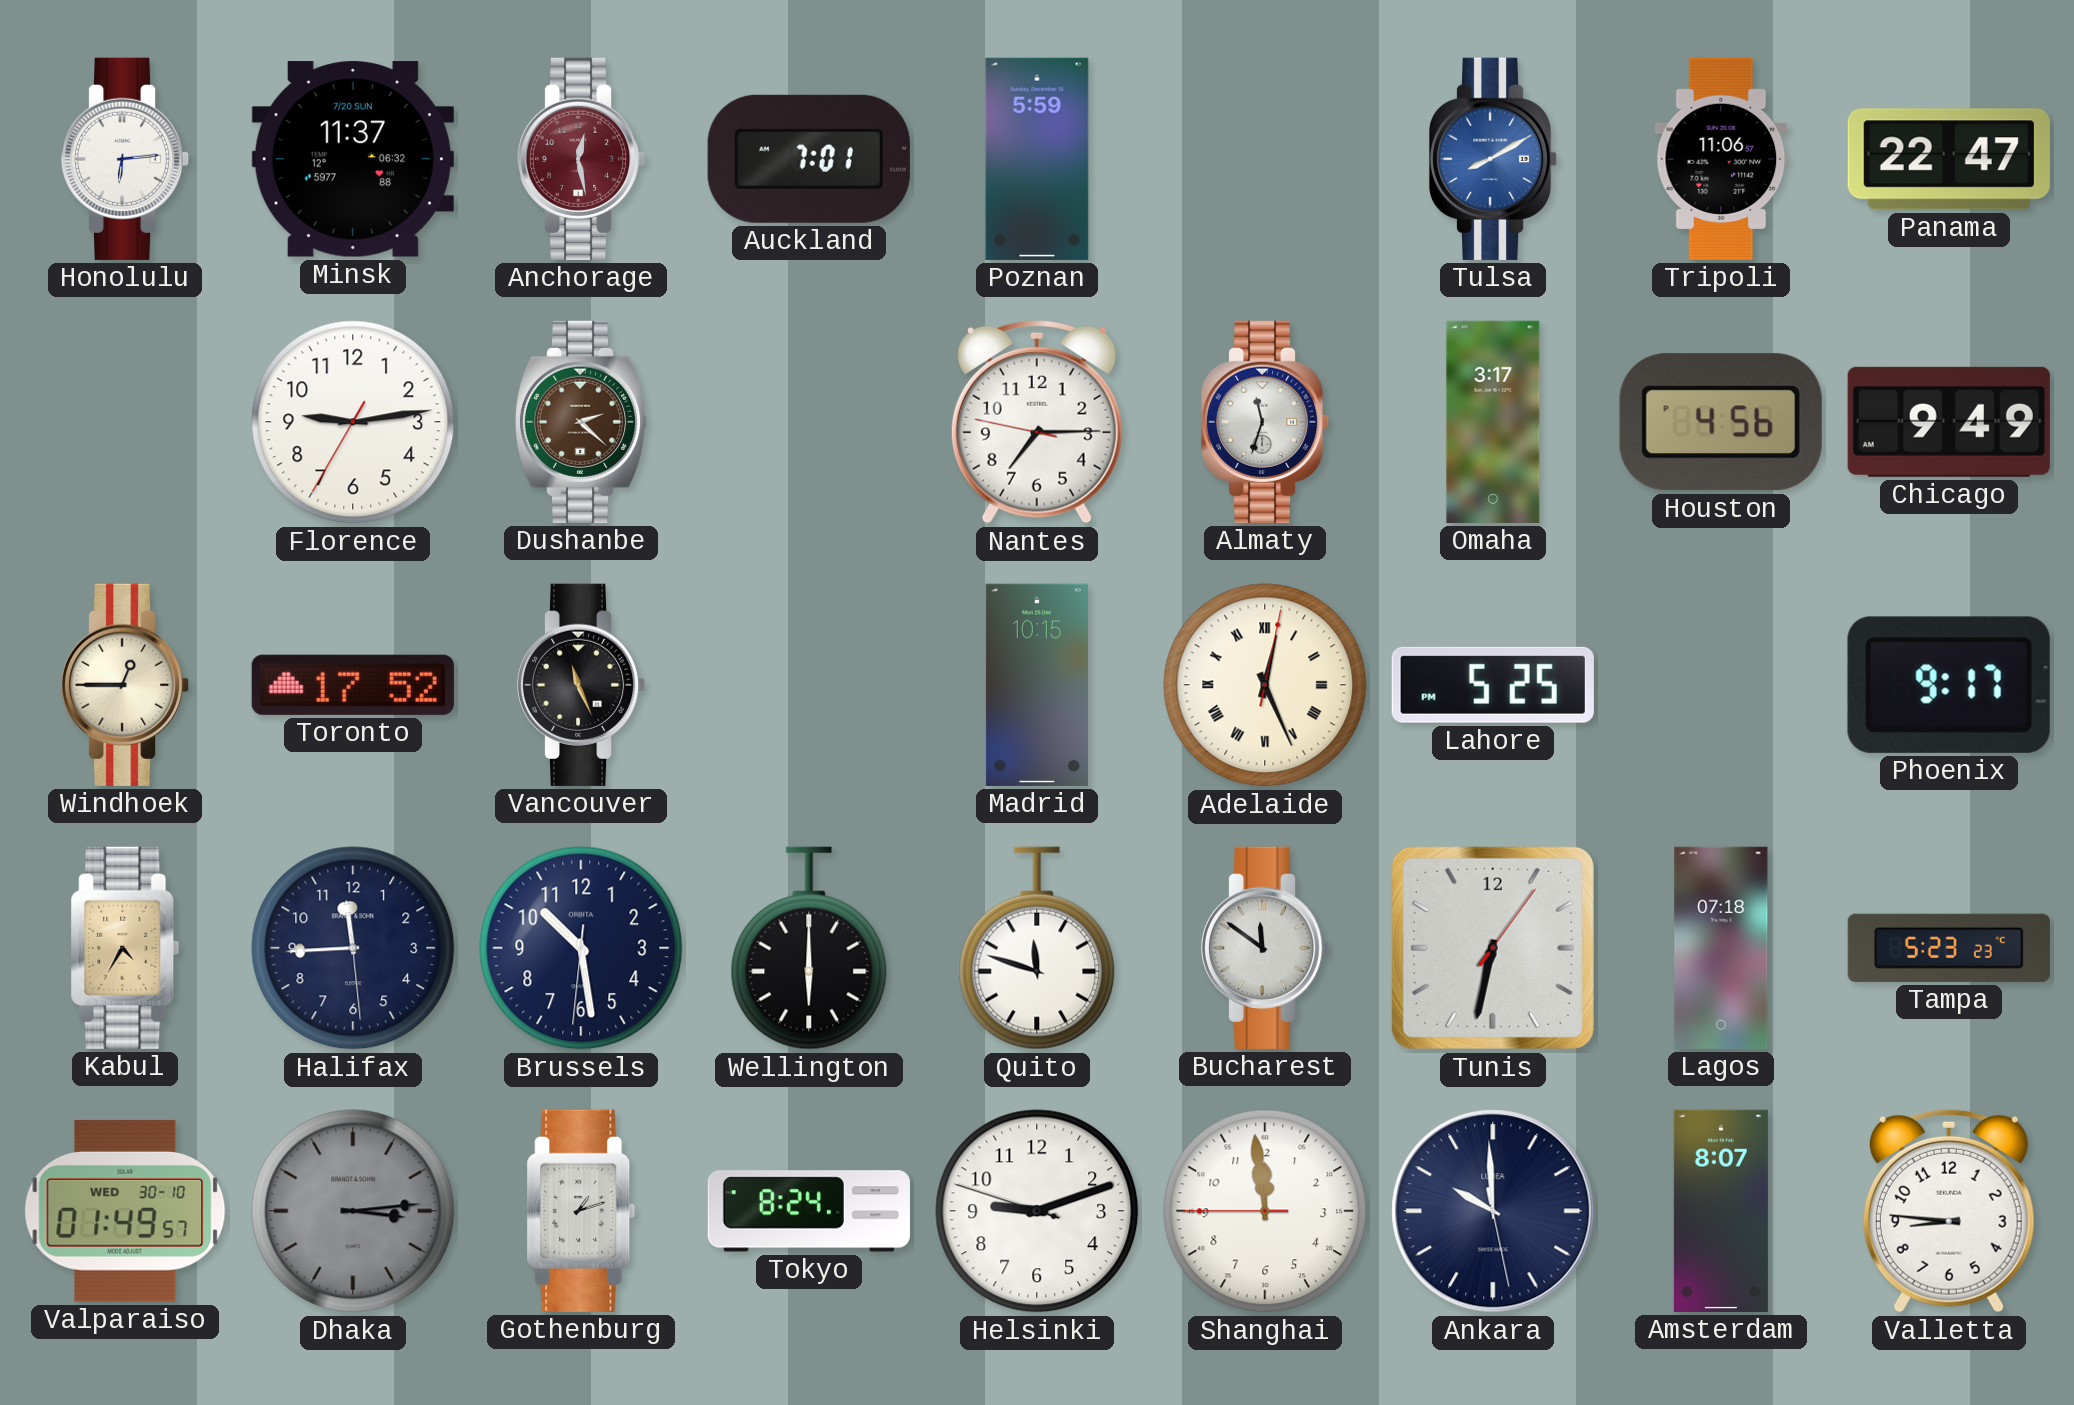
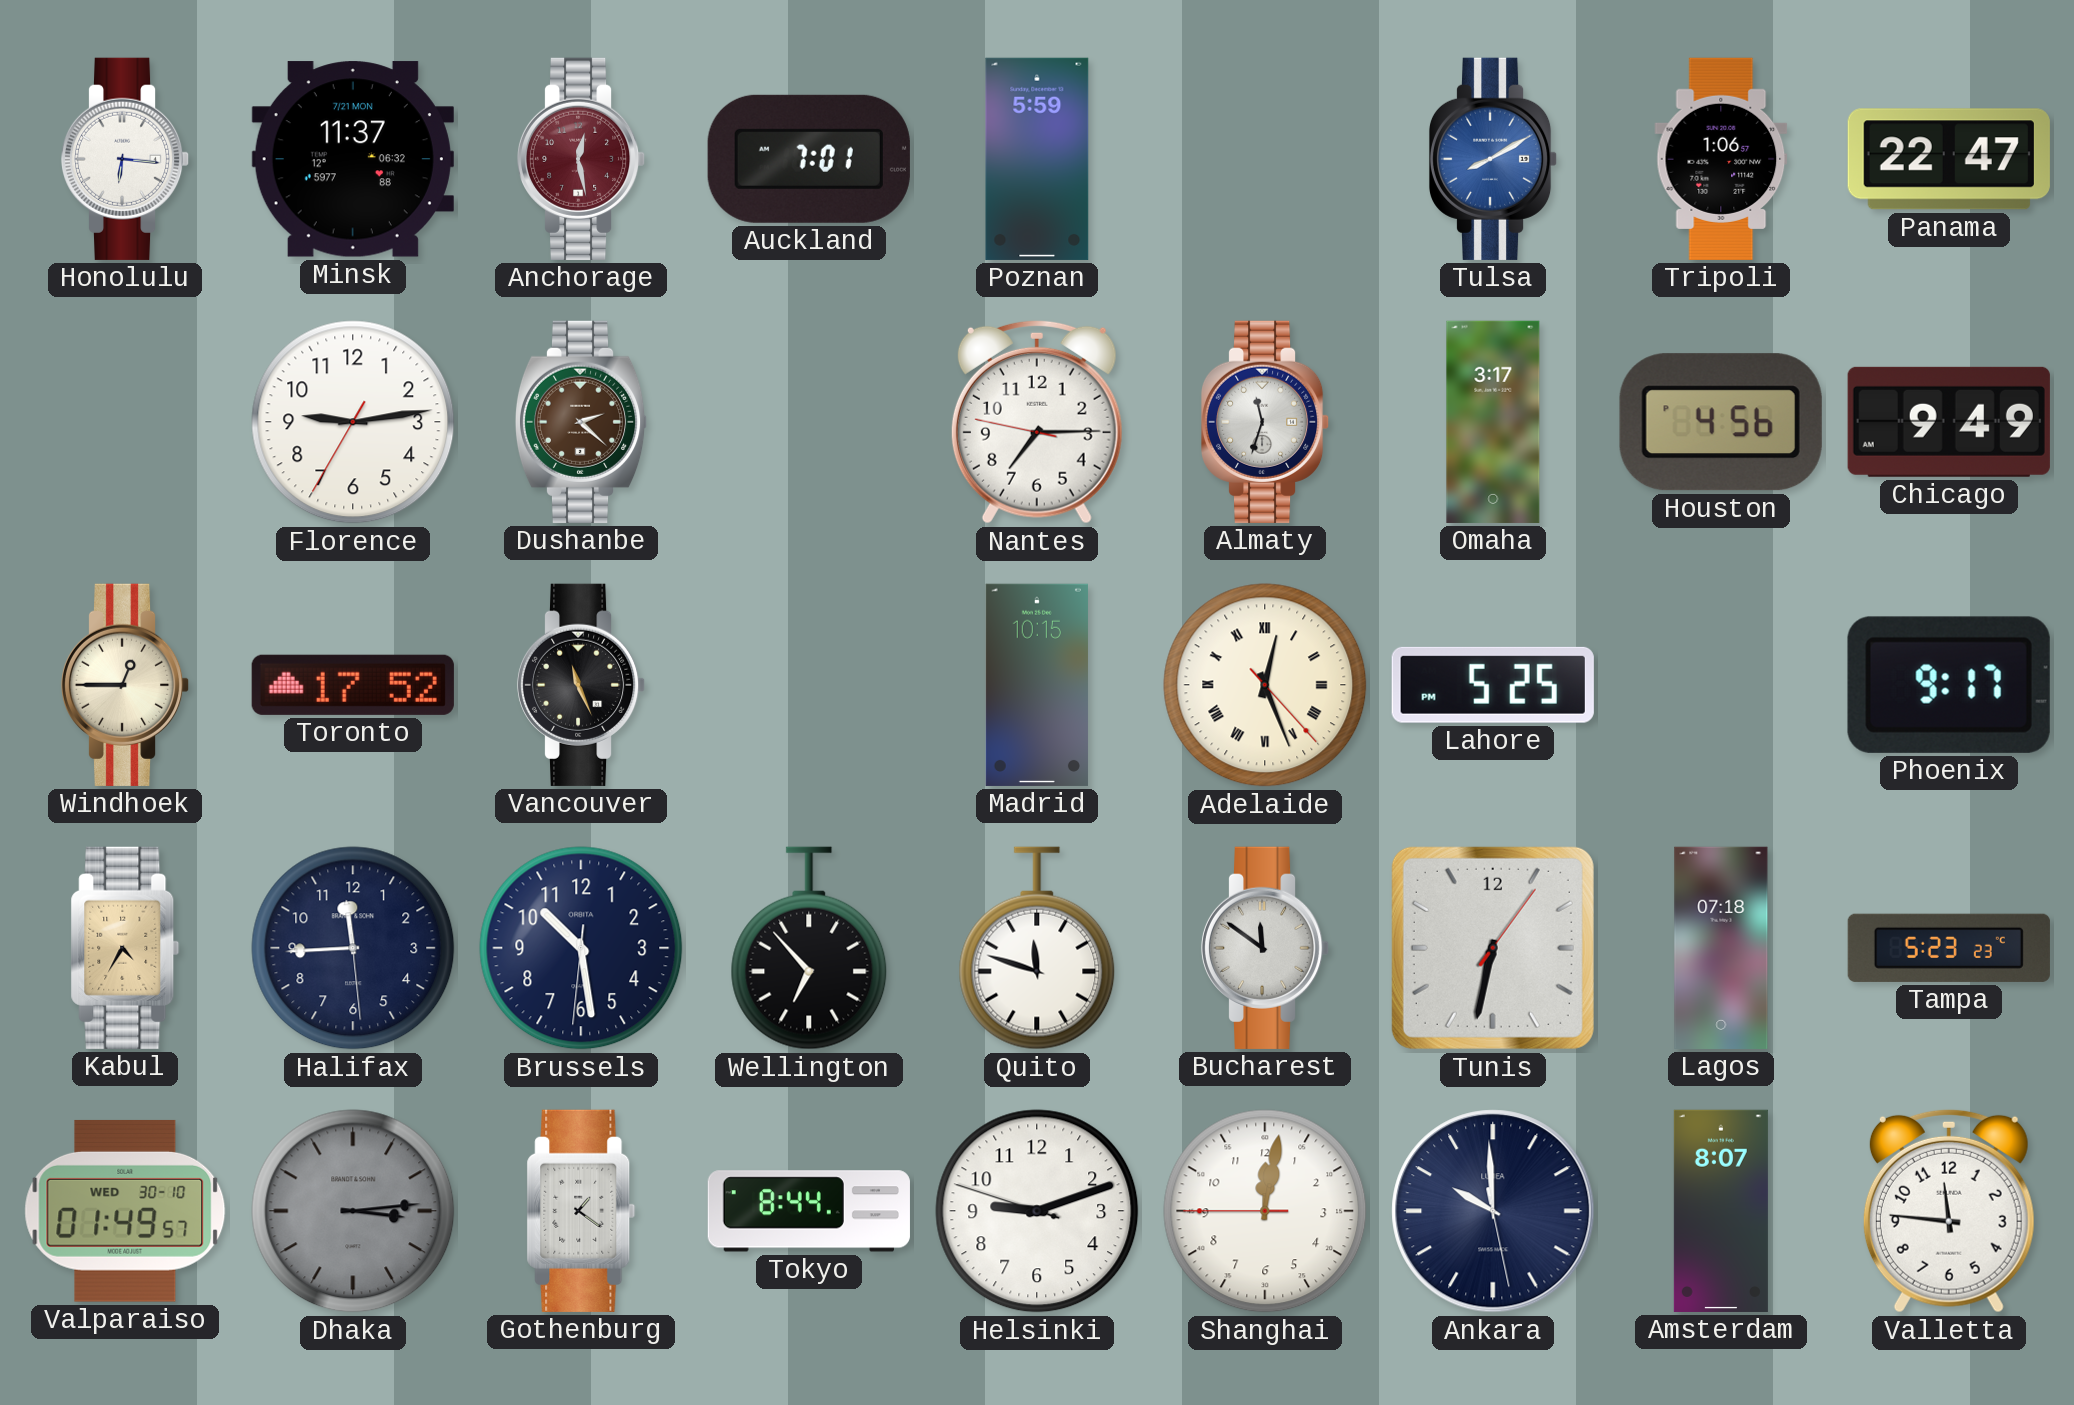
Honolulu: 6:14 -> 6:16
Minsk date: 7/20 SUN -> 7/21 MON
Tripoli: 11:06 -> 1:06
Adelaide: 12:26:02 -> 12:26:23
Wellington: 6:00 -> 6:53
Gothenburg: 1:12 -> 1:21
Tokyo: 8:24 -> 8:44
Shanghai: 11:58 -> 12:01
Valletta: 8:46 -> 11:46
